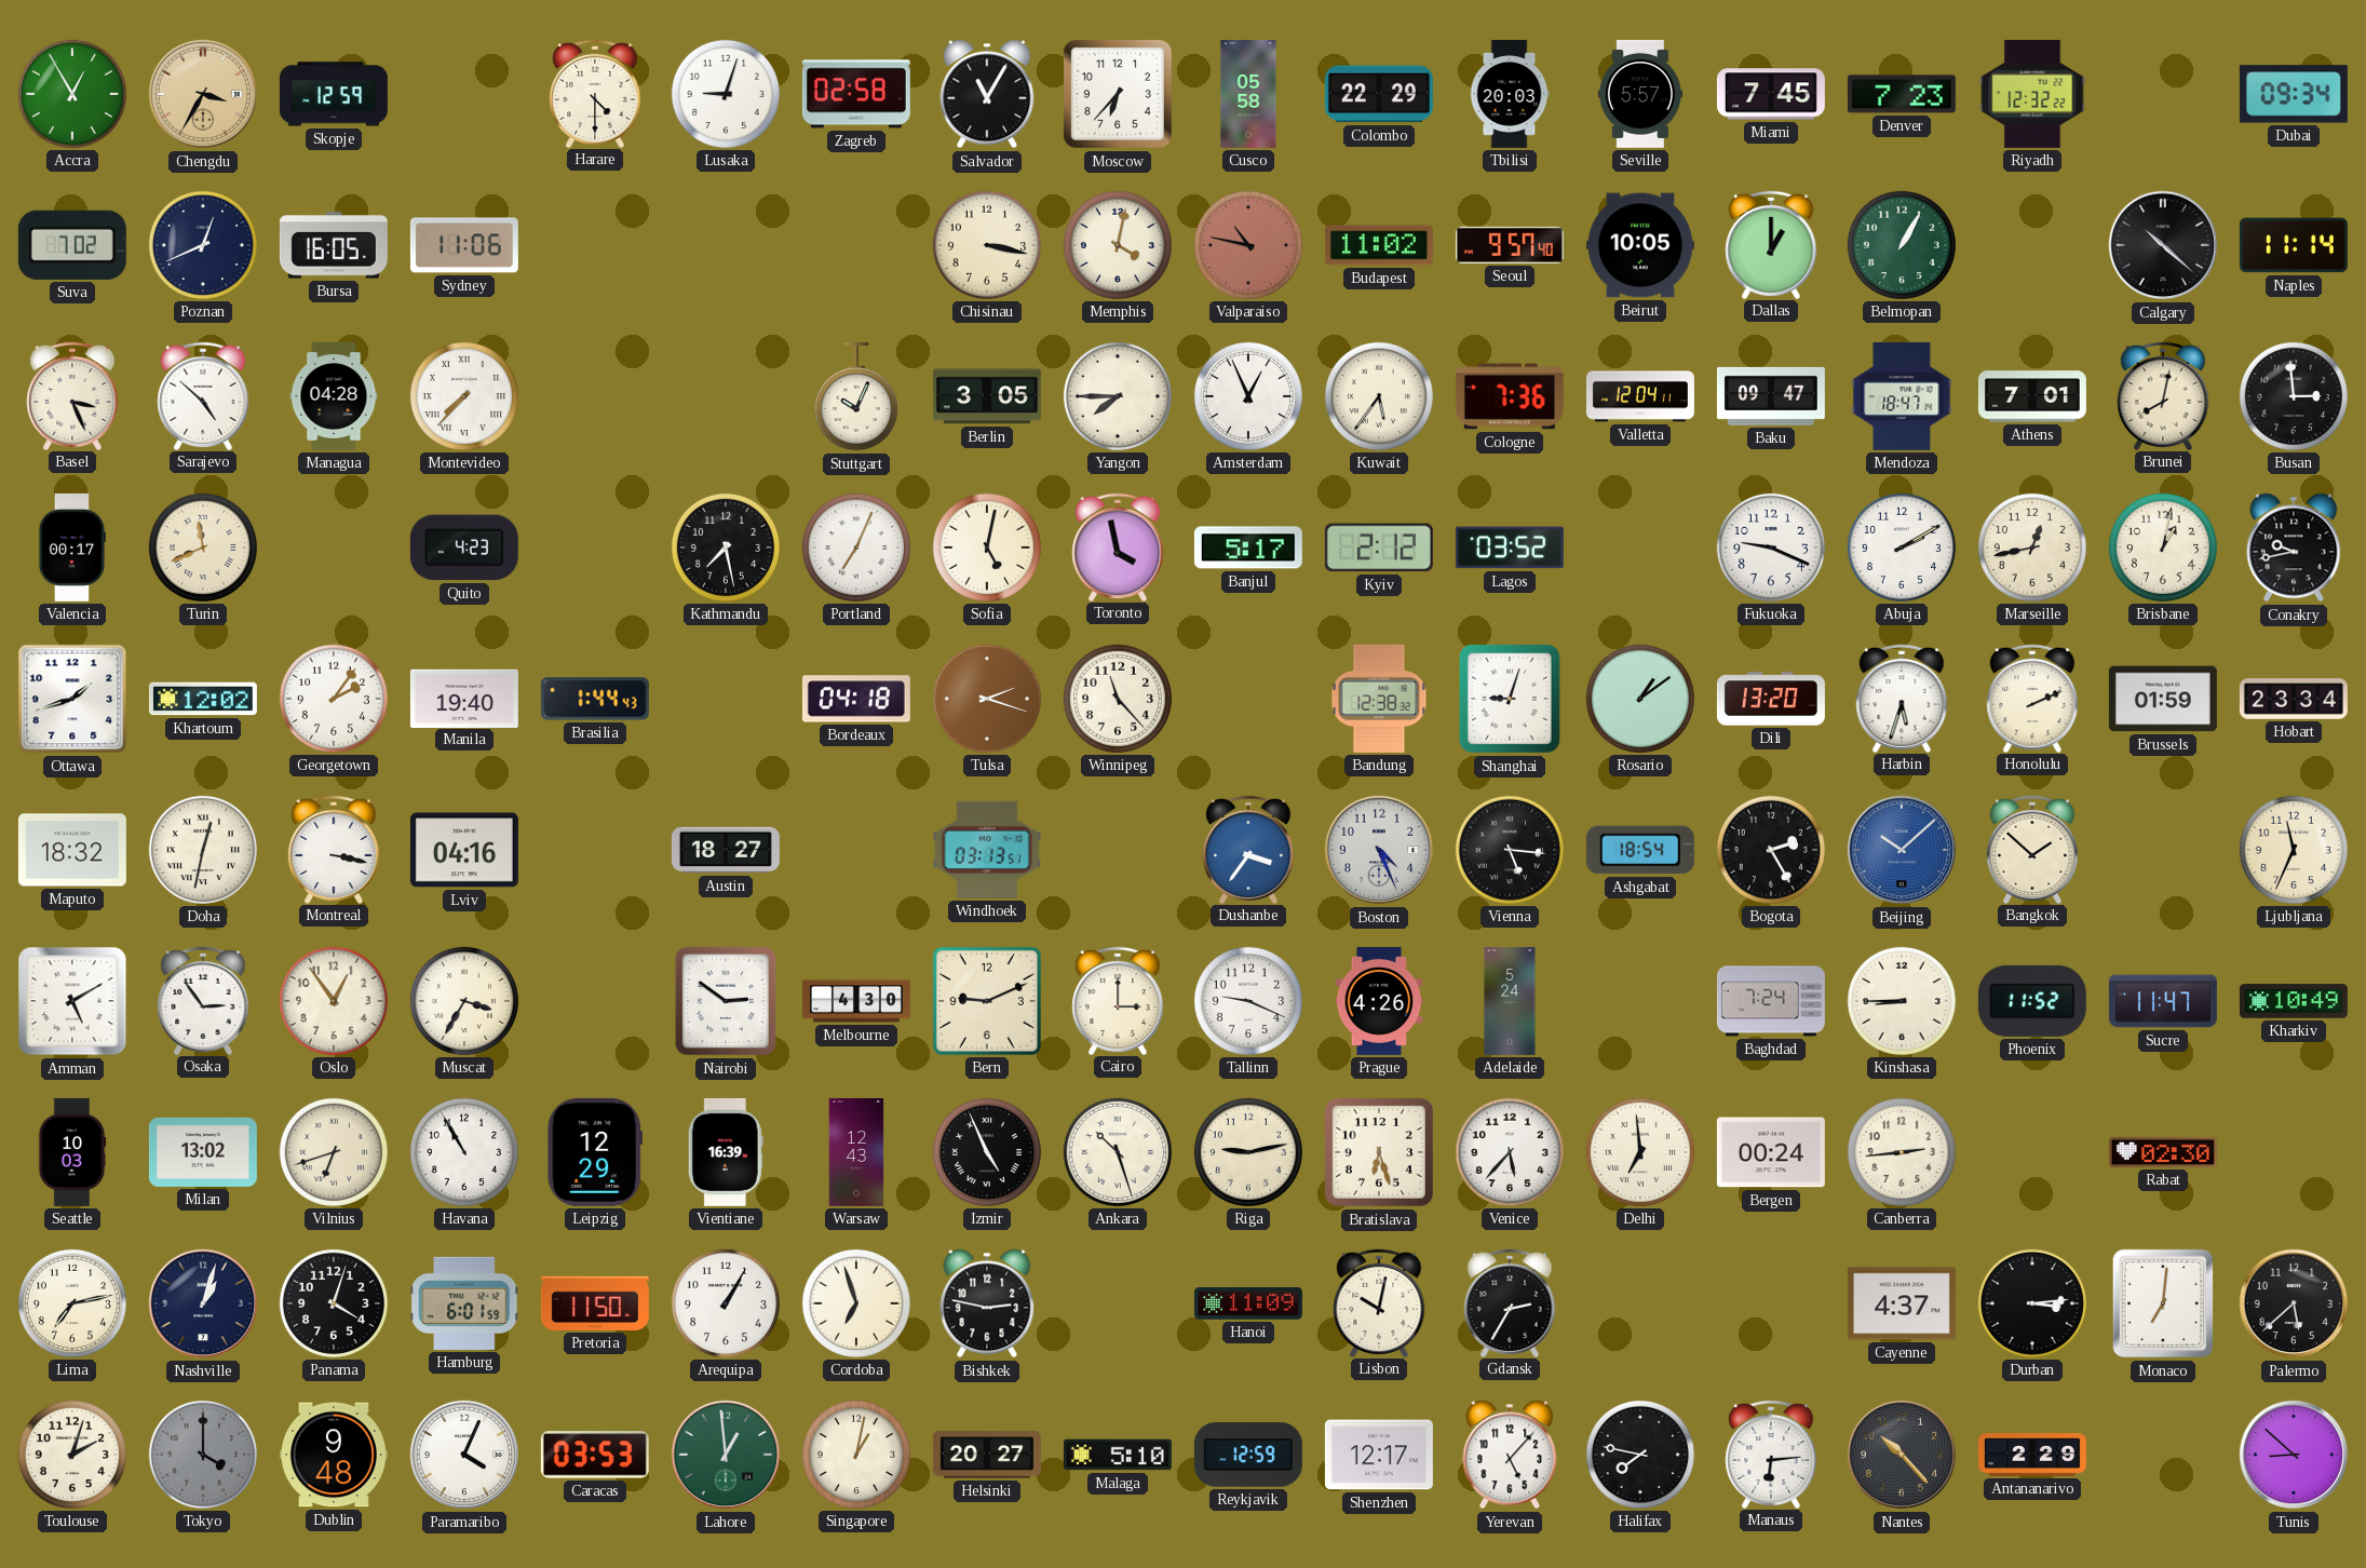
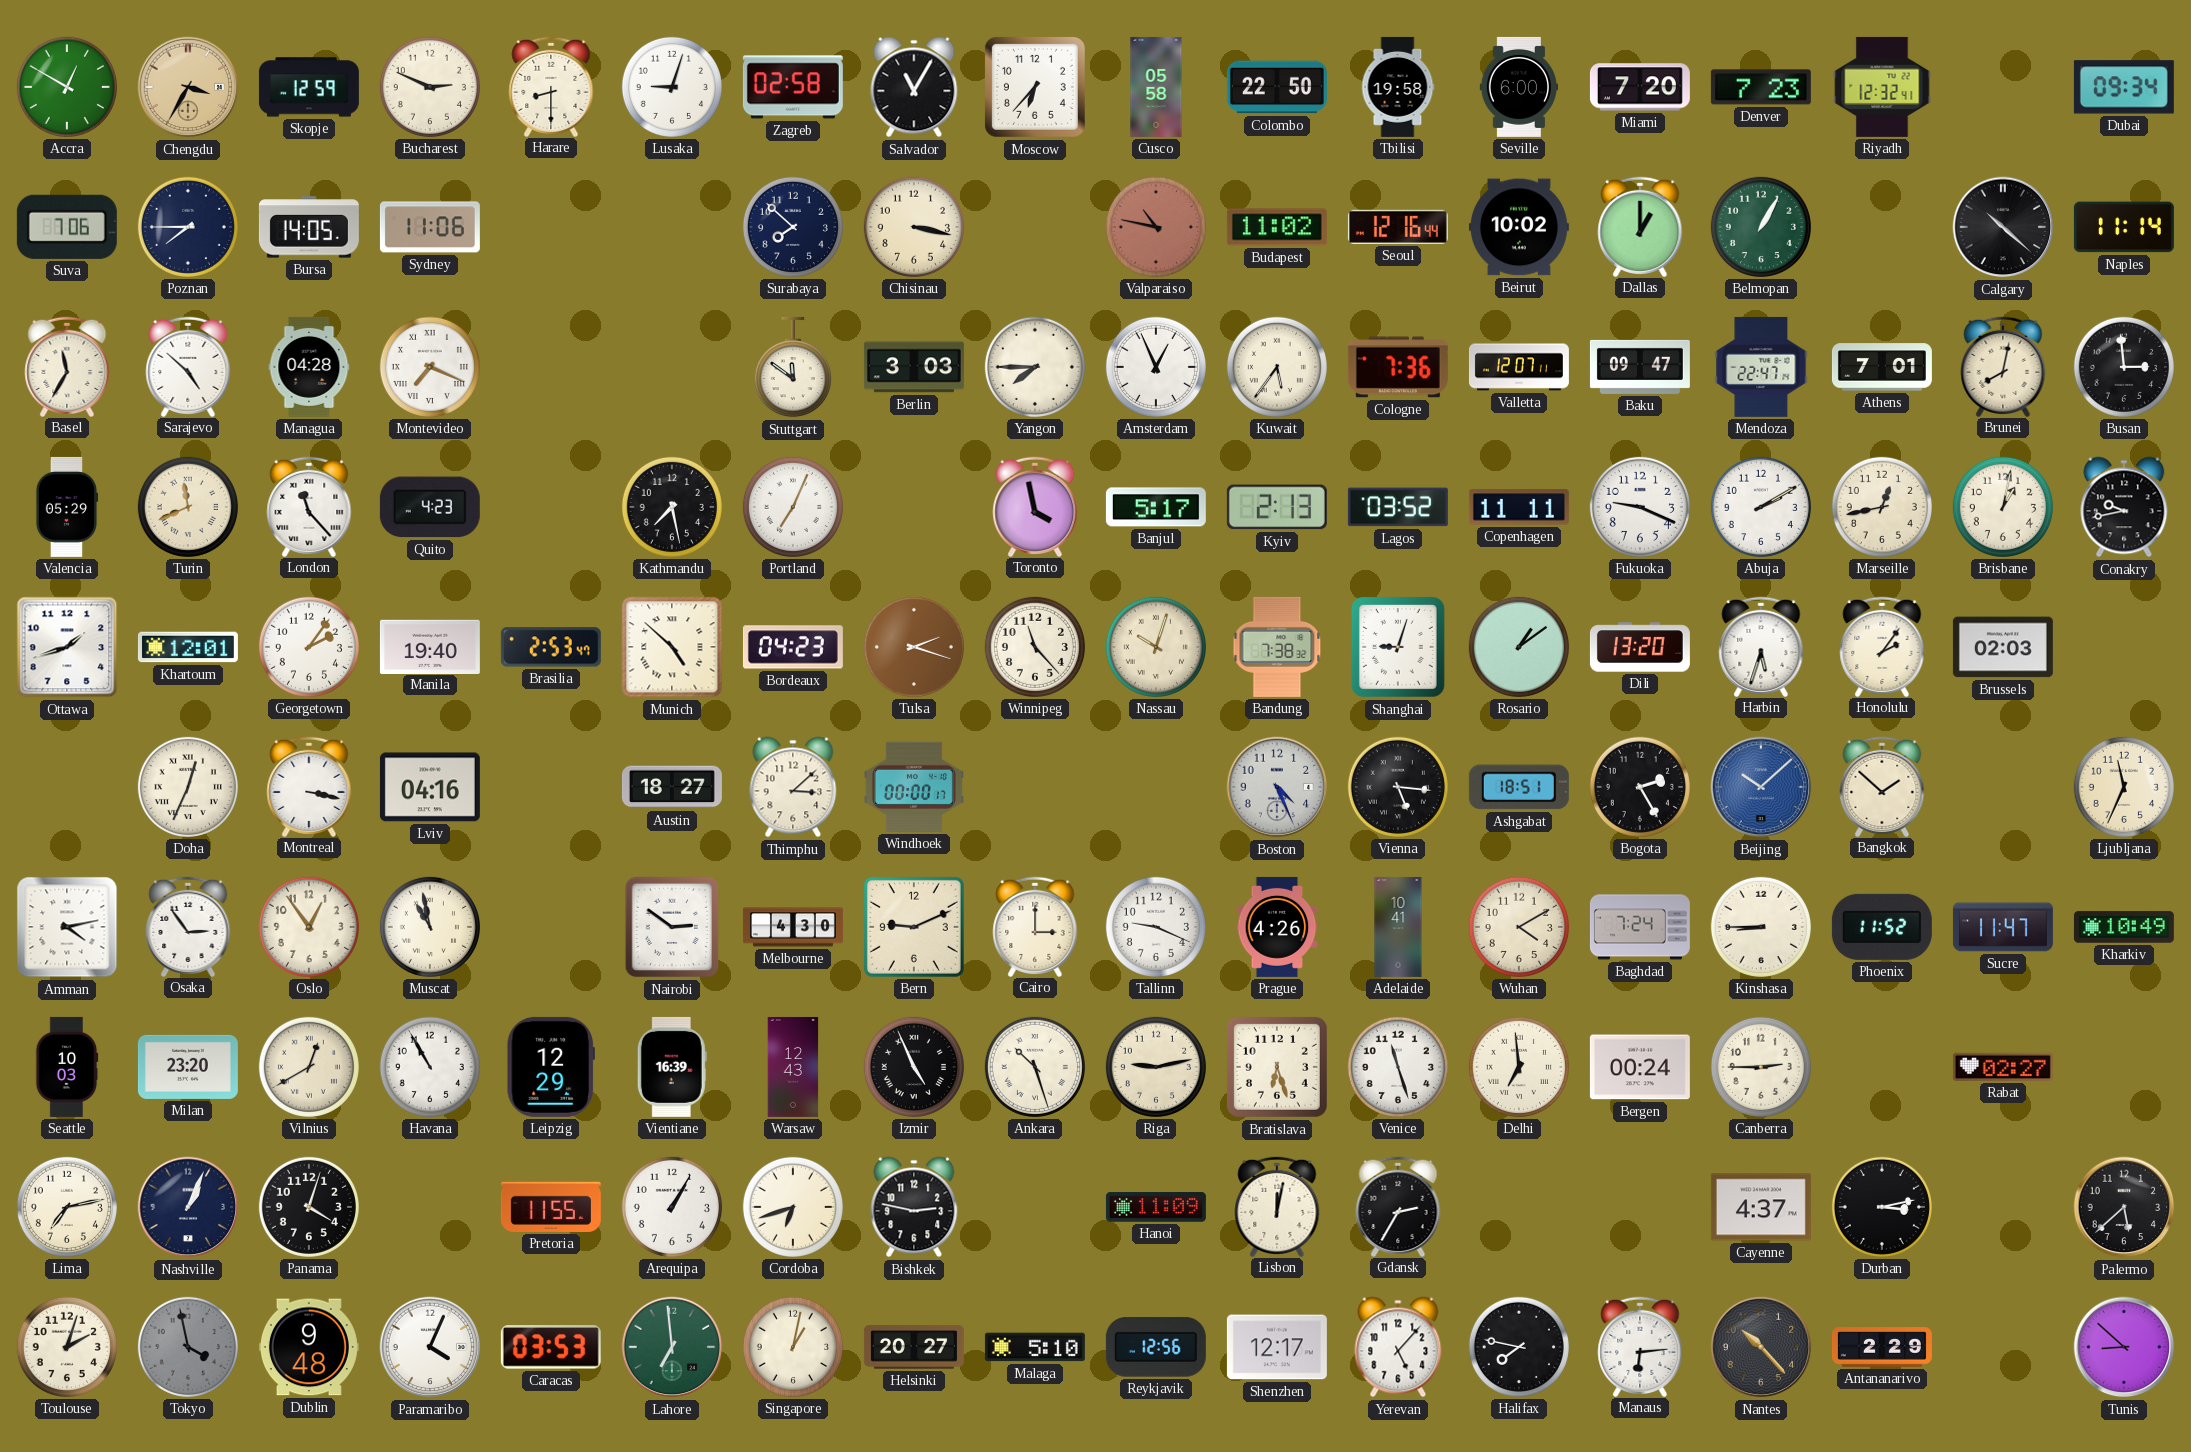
Accra: 12:55 -> 12:50
Bucharest: none -> 2:49
Harare: 4:30 -> 8:30
Colombo: 22:29 -> 22:50
Tbilisi: 20:03 -> 19:58
Seville: 5:57 -> 6:00
Miami: 7:45 -> 7:20
Riyadh: 12:32:22 -> 12:32:41
Suva: 7:02 -> 7:06
Poznan: 12:41 -> 7:45
Bursa: 16:05 -> 14:05
Surabaya: none -> 7:52
Memphis: 4:02 -> none
Seoul: 9:57 -> 12:16
Beirut: 10:05 -> 10:02
Basel: 3:26 -> 11:35
Montevideo: 7:37 -> 7:19
Stuttgart: 10:04 -> 11:51
Berlin: 3:05 -> 3:03
Valletta: 12:04 -> 12:07
Mendoza: 18:47 -> 22:47
Valencia: 00:17 -> 05:29
London: none -> 11:23
Sofia: 5:02 -> none
Kyiv: 2:12 -> 2:13
Copenhagen: none -> 11:11
Khartoum: 12:02 -> 12:01
Brasilia: 1:44 -> 2:53
Munich: none -> 4:52
Bordeaux: 04:18 -> 04:23
Nassau: none -> 10:03
Bandung: 12:38 -> 7:38
Honolulu: 2:11 -> 2:06
Brussels: 01:59 -> 02:03
Hobart: 23:34 -> none
Maputo: 18:32 -> none
Doha: 12:32 -> 12:34
Thimphu: none -> 3:08
Windhoek: 03:13 -> 00:00
Dushanbe: 3:36 -> none
Ashgabat: 18:54 -> 18:51
Amman: 5:10 -> 4:13
Muscat: 3:35 -> 10:58
Adelaide: 5:24 -> 10:41
Wuhan: none -> 4:10
Milan: 13:02 -> 23:20
Vilnius: 6:42 -> 12:40
Venice: 5:37 -> 11:27
Canberra: 2:44 -> 2:45
Rabat: 02:30 -> 02:27
Nashville: 1:03 -> 1:04
Hamburg: 6:01 -> none
Pretoria: 11:50 -> 11:55
Cordoba: 6:57 -> 6:42
Lisbon: 10:02 -> 12:02
Durban: 3:14 -> 3:13
Monaco: 7:01 -> none
Tokyo: 4:00 -> 3:58
Lahore: 12:59 -> 6:59
Reykjavik: 12:59 -> 12:56
